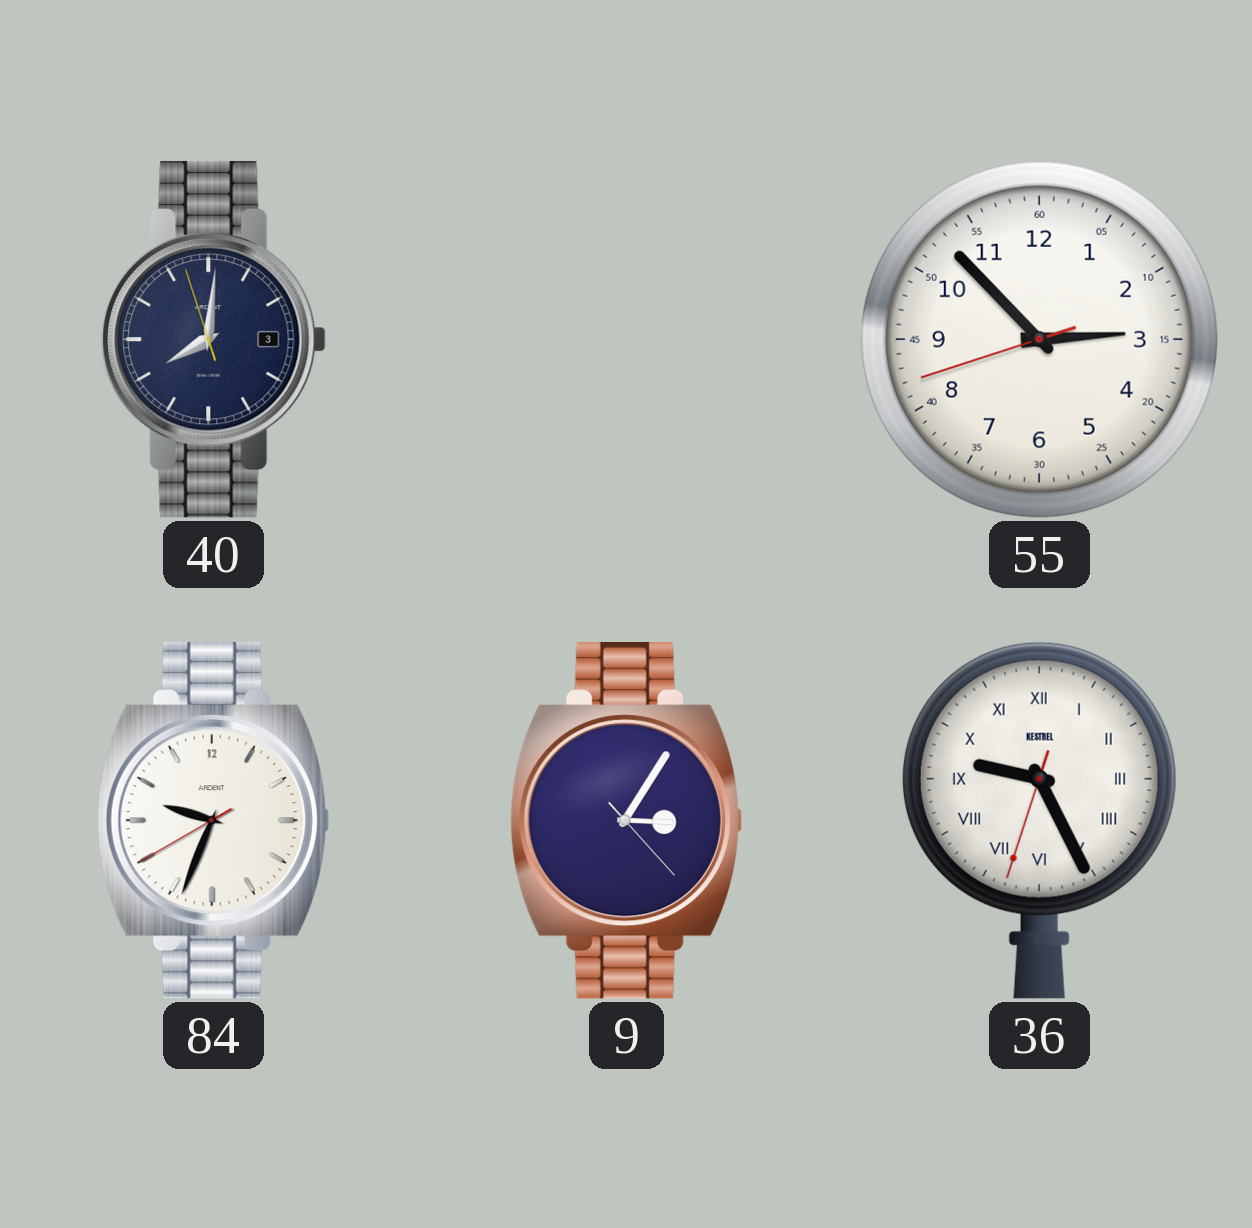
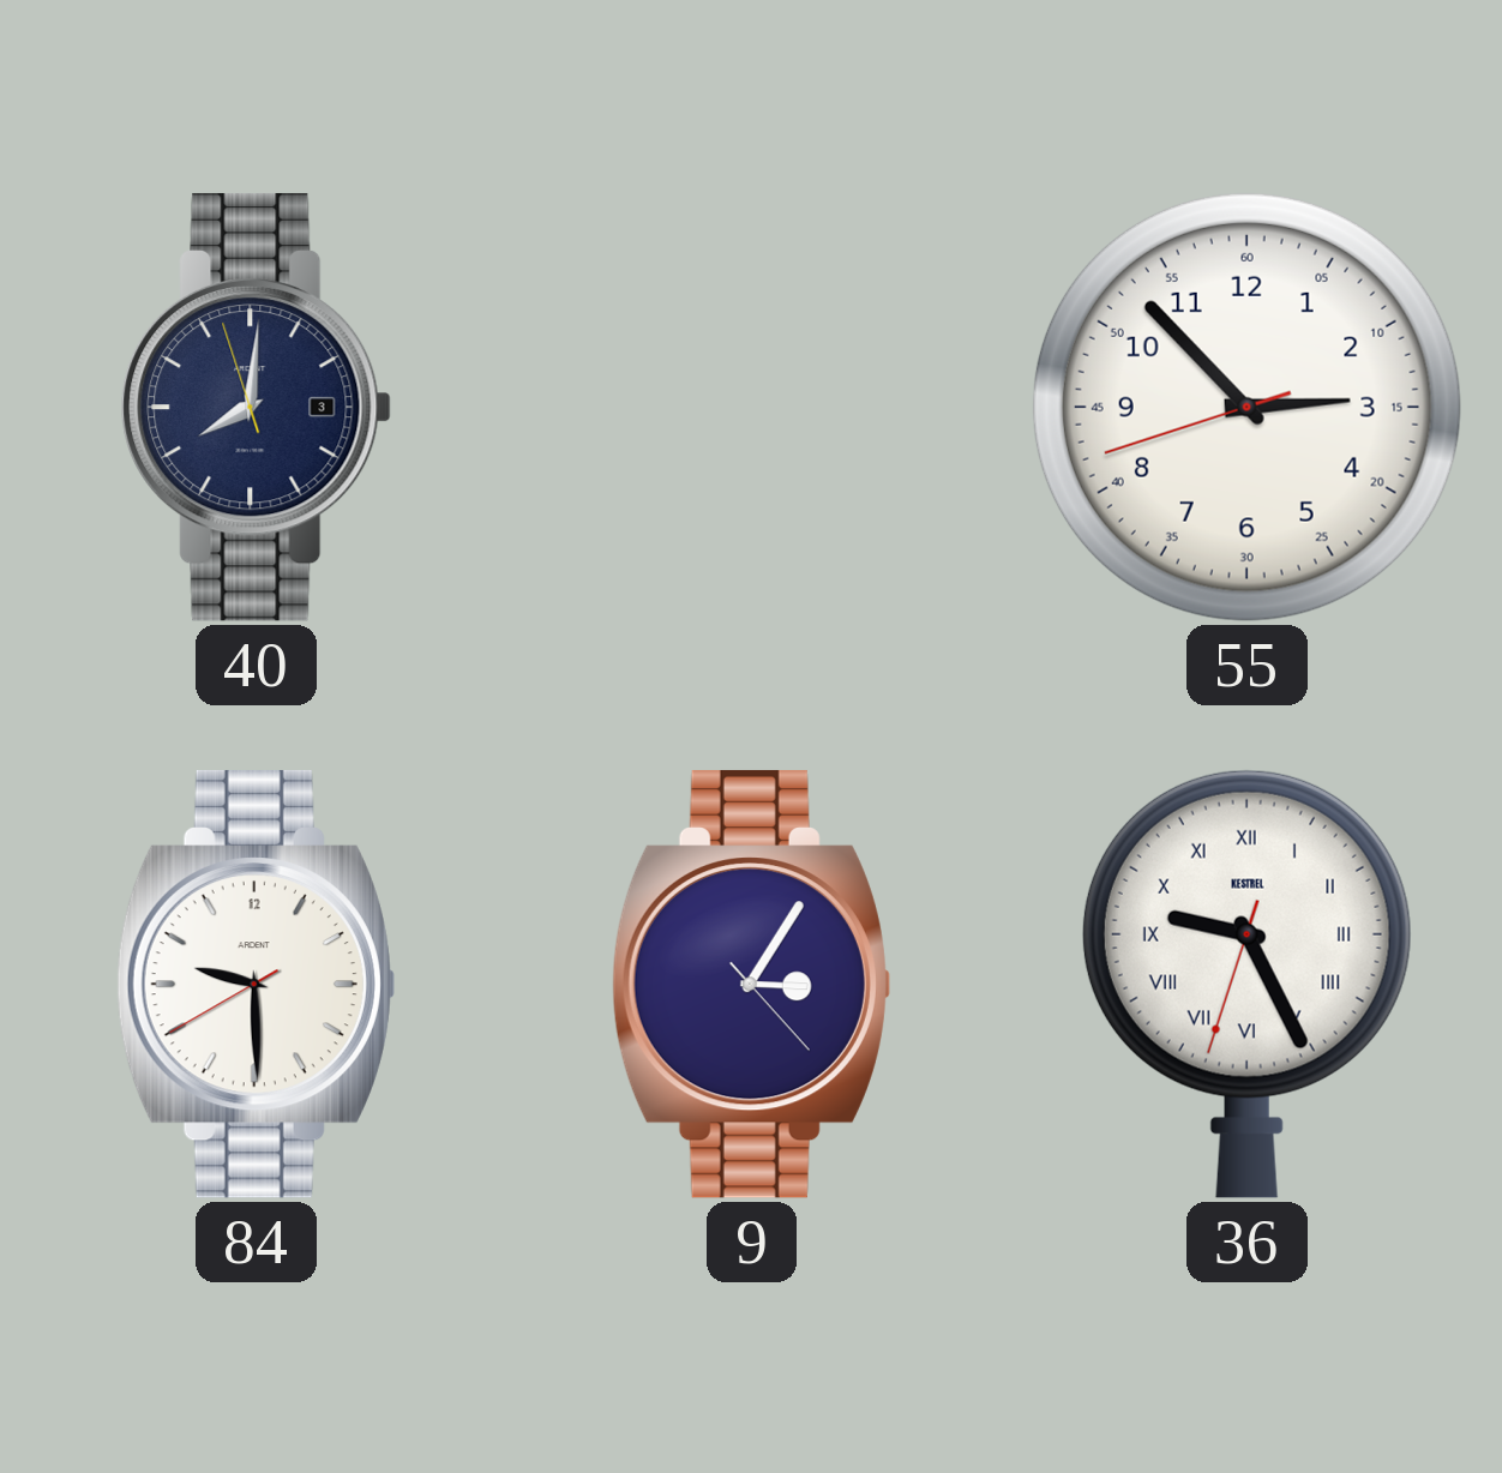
84: 9:33 -> 9:29
